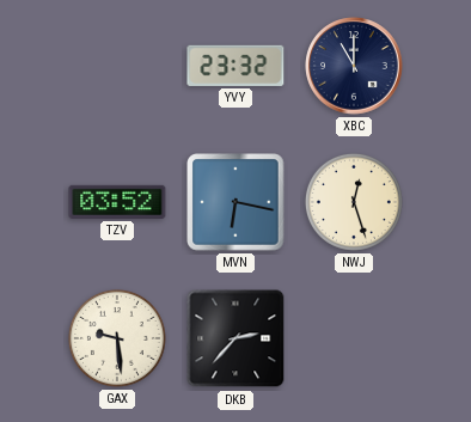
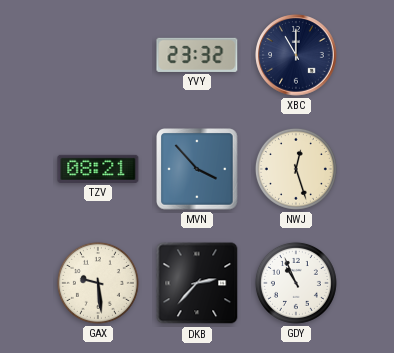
TZV: 03:52 -> 08:21
MVN: 6:17 -> 3:53
GDY: none -> 10:56
